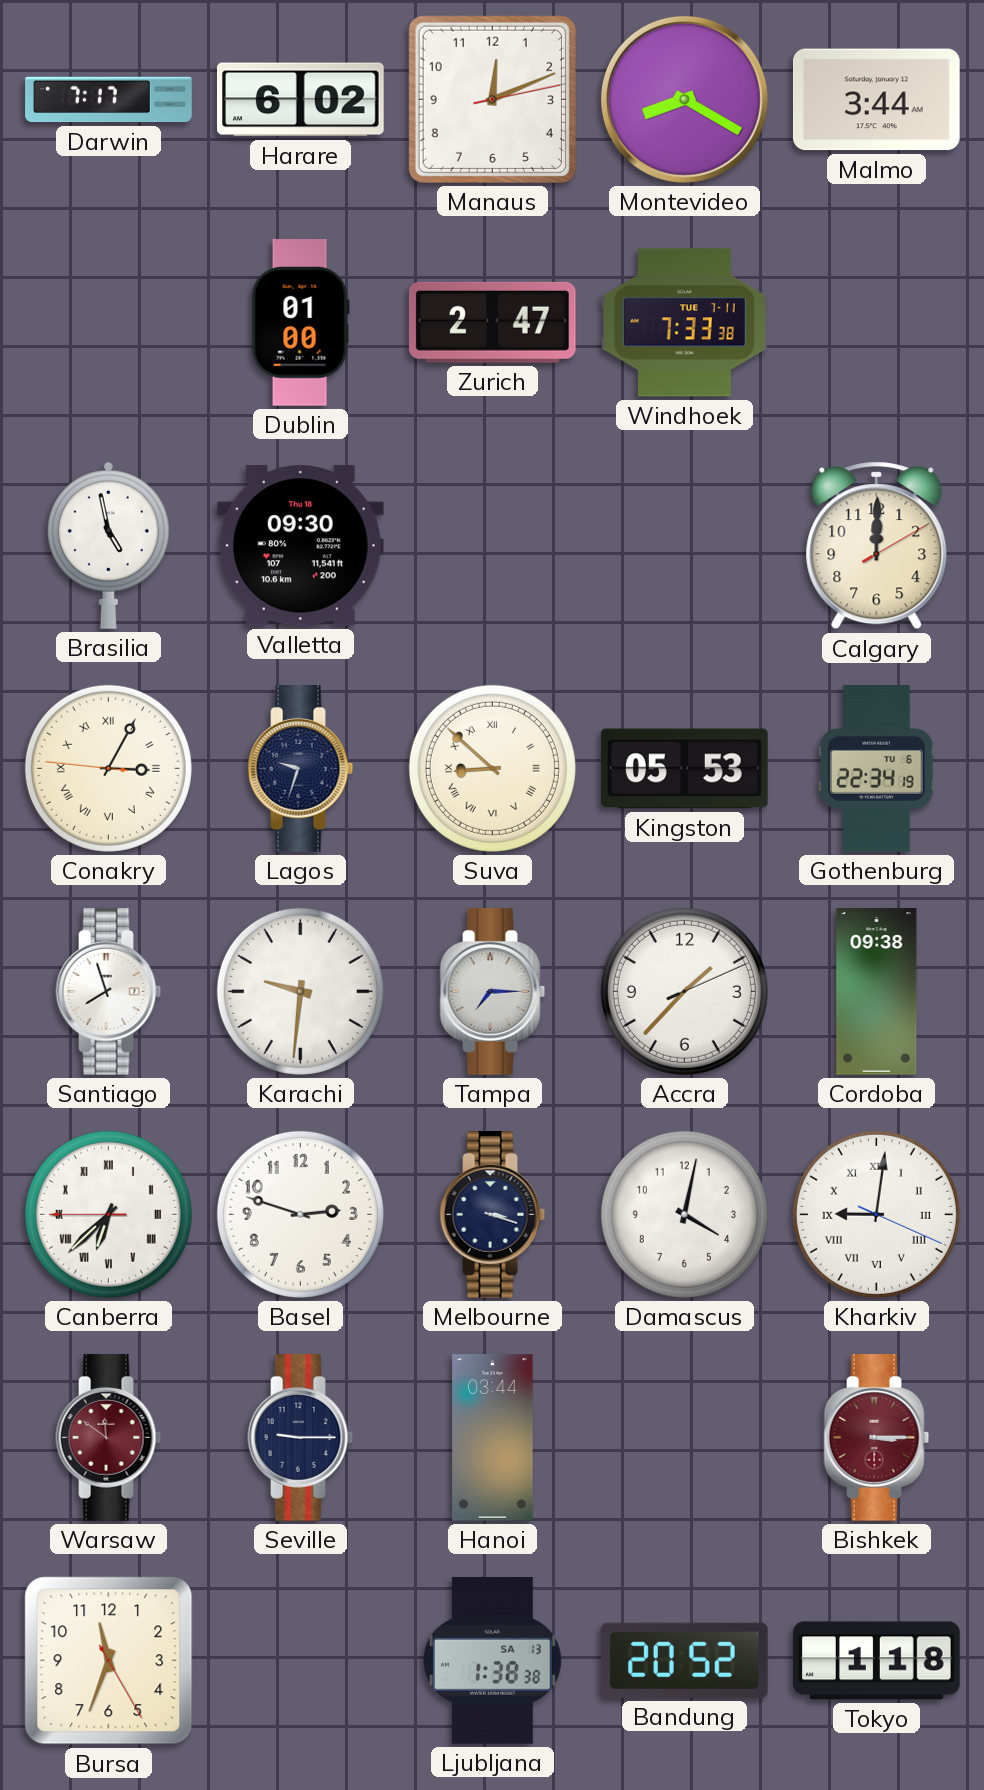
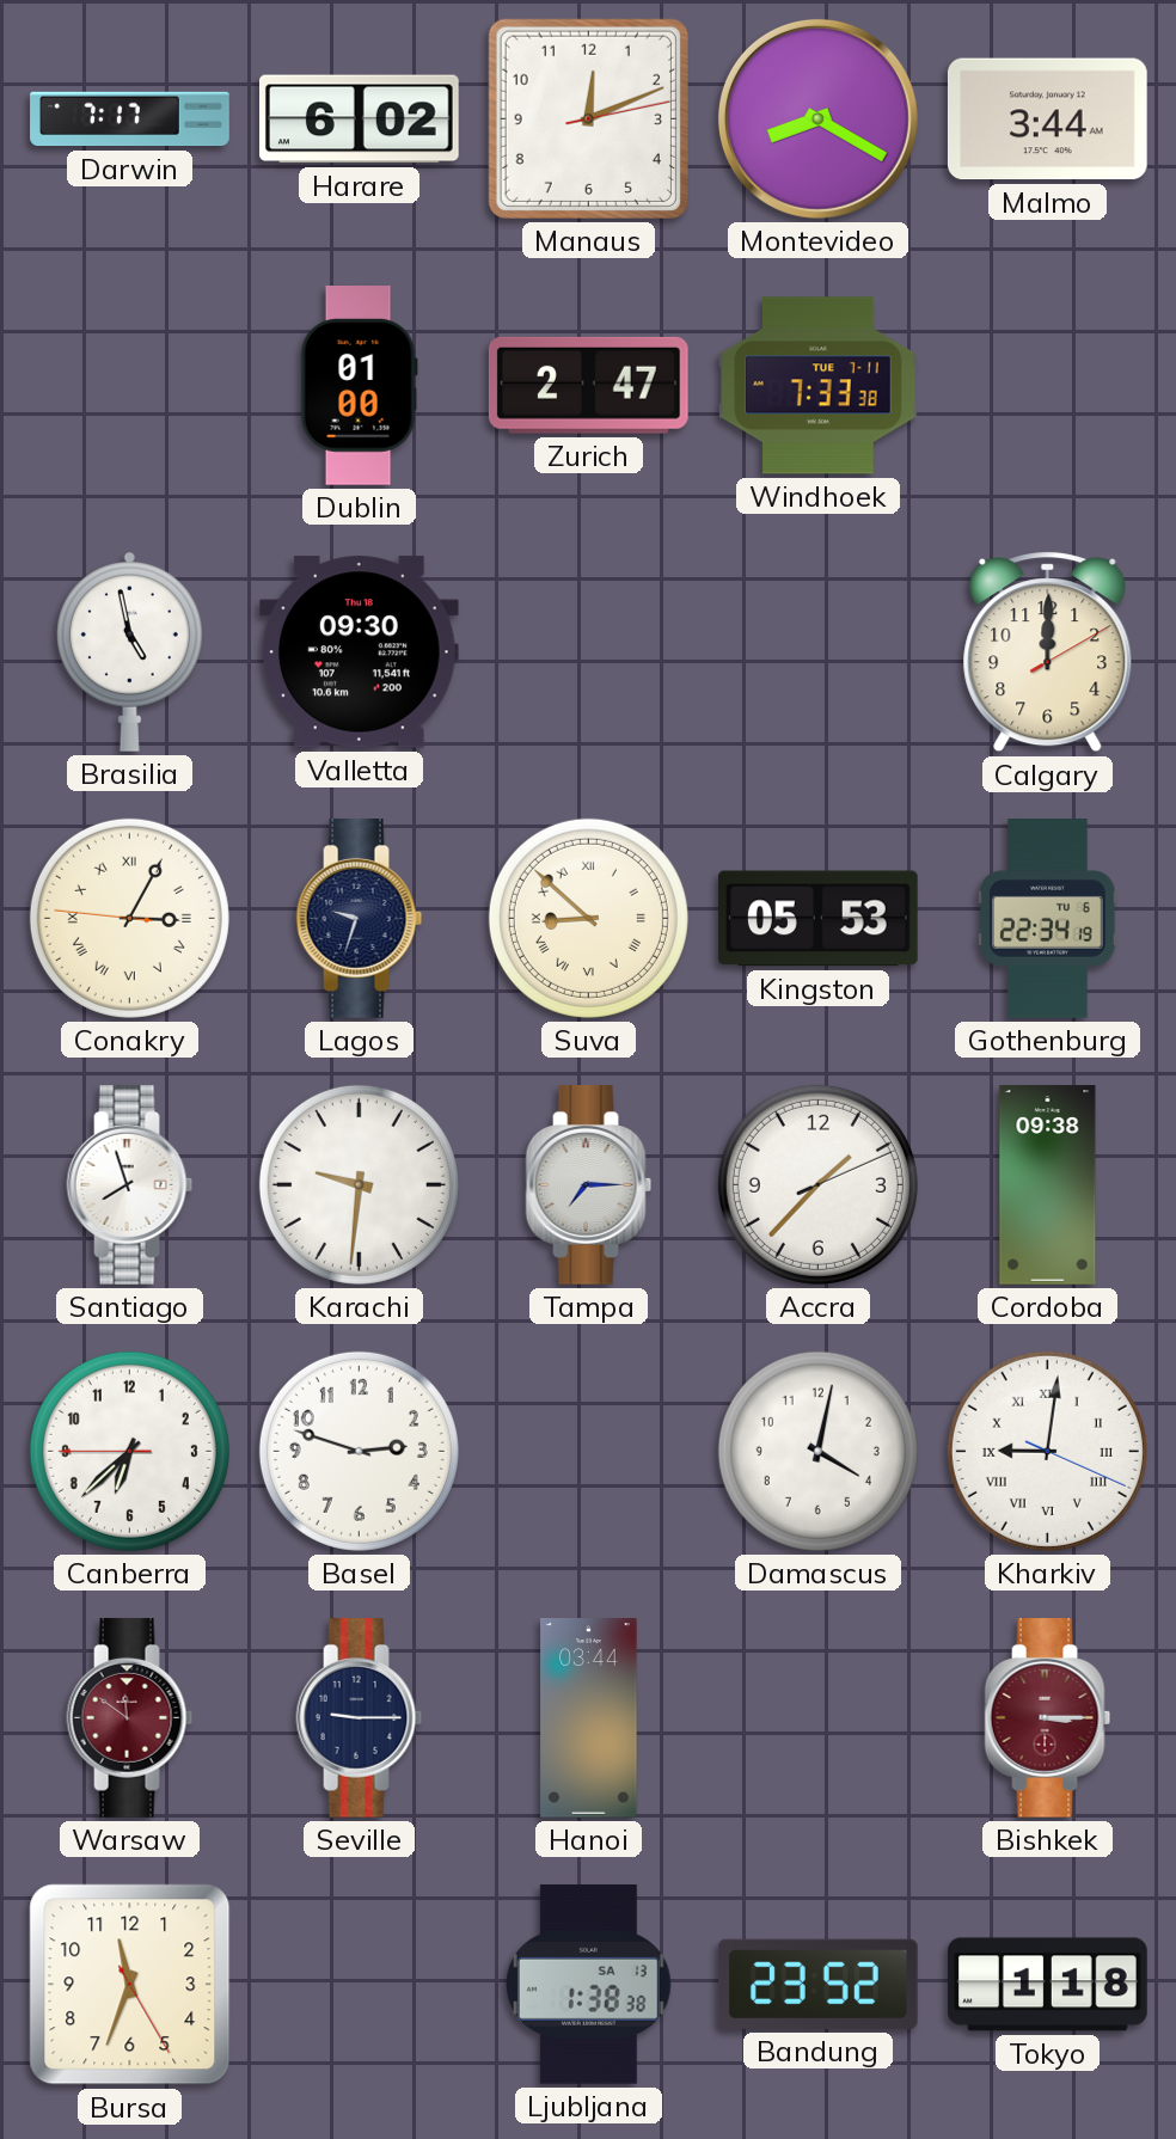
Canberra numerals: Roman -> Arabic
Melbourne: 3:18 -> none
Bandung: 20:52 -> 23:52
